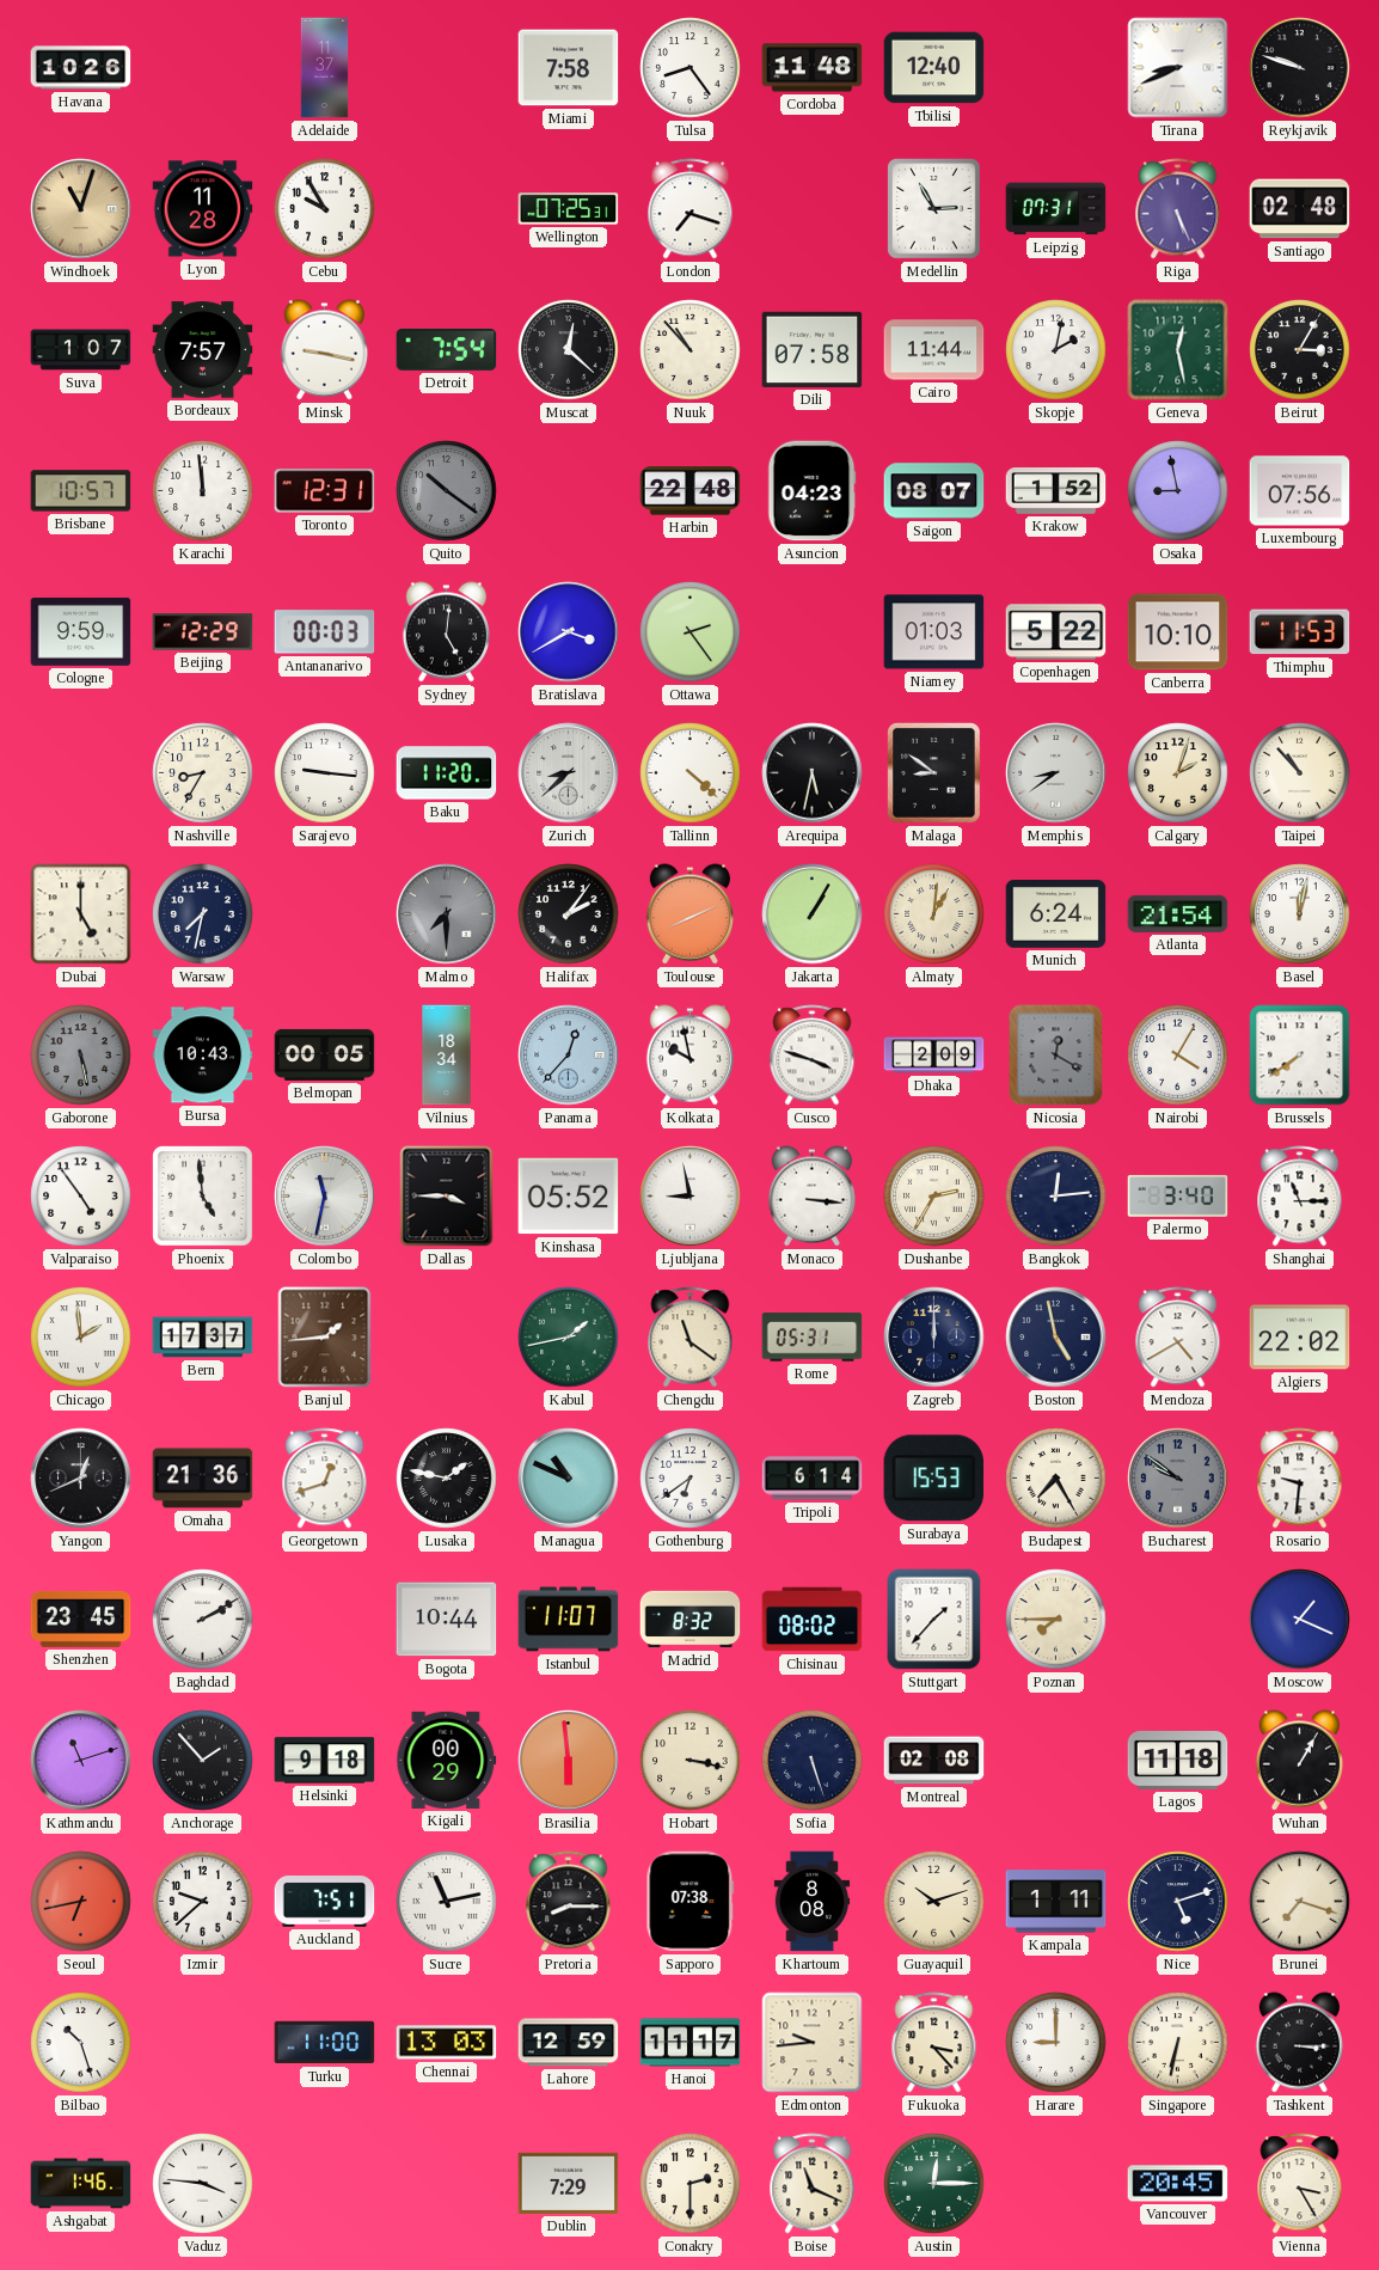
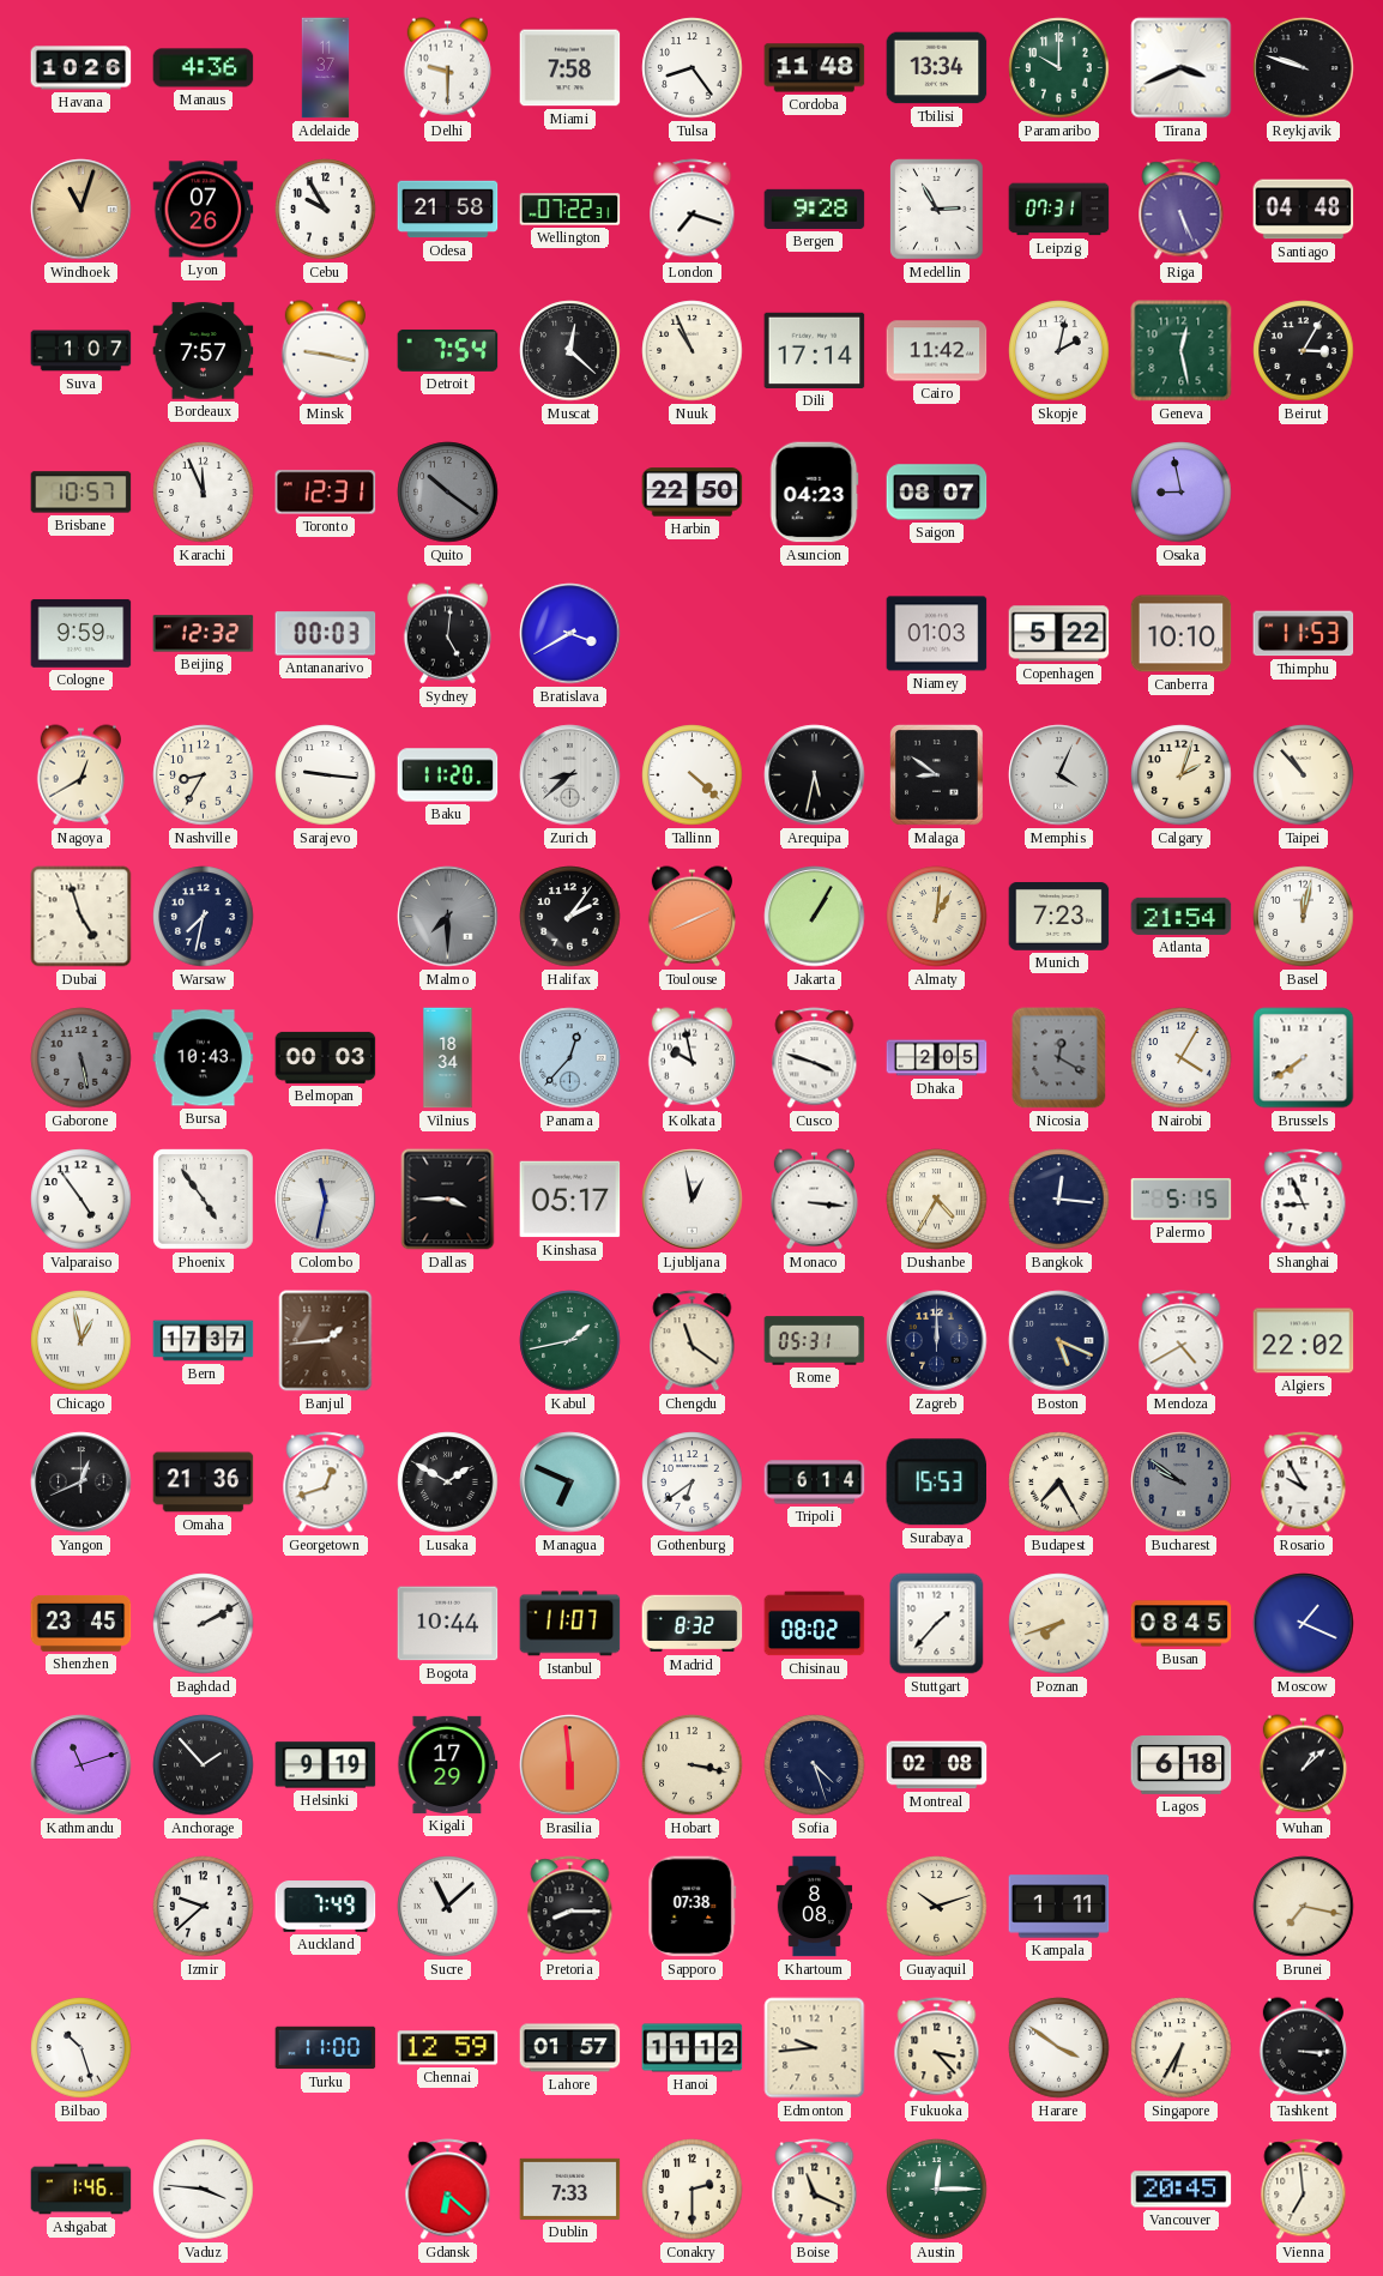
Manaus: none -> 4:36
Delhi: none -> 9:30
Tbilisi: 12:40 -> 13:34
Paramaribo: none -> 10:00
Tirana: 8:41 -> 3:41
Lyon: 11:28 -> 07:26
Odesa: none -> 21:58
Wellington: 07:25 -> 07:22
Bergen: none -> 9:28
Santiago: 02:48 -> 04:48
Nuuk: 10:53 -> 10:56
Dili: 07:58 -> 17:14
Cairo: 11:44 -> 11:42
Karachi: 11:59 -> 11:56
Harbin: 22:48 -> 22:50
Krakow: 1:52 -> none
Luxembourg: 07:56 -> none
Beijing: 12:29 -> 12:32
Ottawa: 2:24 -> none
Nagoya: none -> 12:40
Memphis: 8:39 -> 4:04
Dubai: 5:00 -> 4:57
Munich: 6:24 -> 7:23
Belmopan: 00:05 -> 00:03
Dhaka: 2:09 -> 2:05
Phoenix: 4:59 -> 4:54
Kinshasa: 05:52 -> 05:17
Ljubljana: 8:58 -> 12:58
Dushanbe: 2:35 -> 4:35
Bangkok: 12:14 -> 12:16
Palermo: 3:40 -> 5:15
Shanghai: 11:15 -> 8:56
Chicago: 1:59 -> 12:58
Boston: 4:58 -> 5:19
Lusaka: 1:47 -> 1:50
Managua: 10:49 -> 6:49
Rosario: 9:31 -> 9:55
Poznan: 7:45 -> 7:42
Busan: none -> 08:45
Helsinki: 9:18 -> 9:19
Kigali: 00:29 -> 17:29
Sofia: 5:27 -> 4:27
Lagos: 11:18 -> 6:18
Wuhan: 1:05 -> 1:08
Seoul: 6:43 -> none
Auckland: 7:51 -> 7:49
Sucre: 11:13 -> 11:08
Nice: 5:12 -> none
Brunei: 7:18 -> 7:17
Chennai: 13:03 -> 12:59
Lahore: 12:59 -> 01:57
Hanoi: 11:17 -> 11:12
Harare: 9:00 -> 3:51
Singapore: 6:32 -> 6:35
Gdansk: none -> 6:22
Dublin: 7:29 -> 7:33
Vienna: 3:25 -> 6:59
